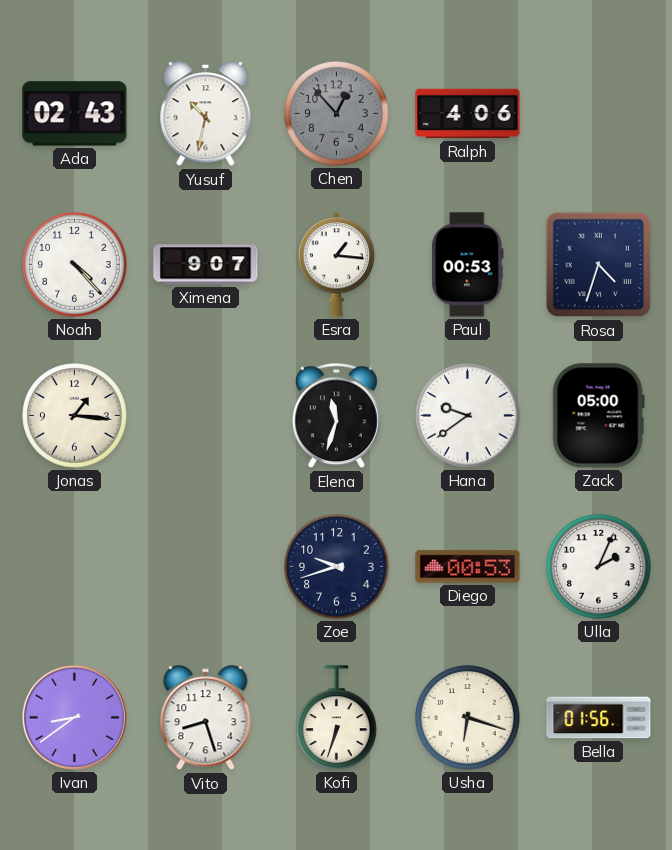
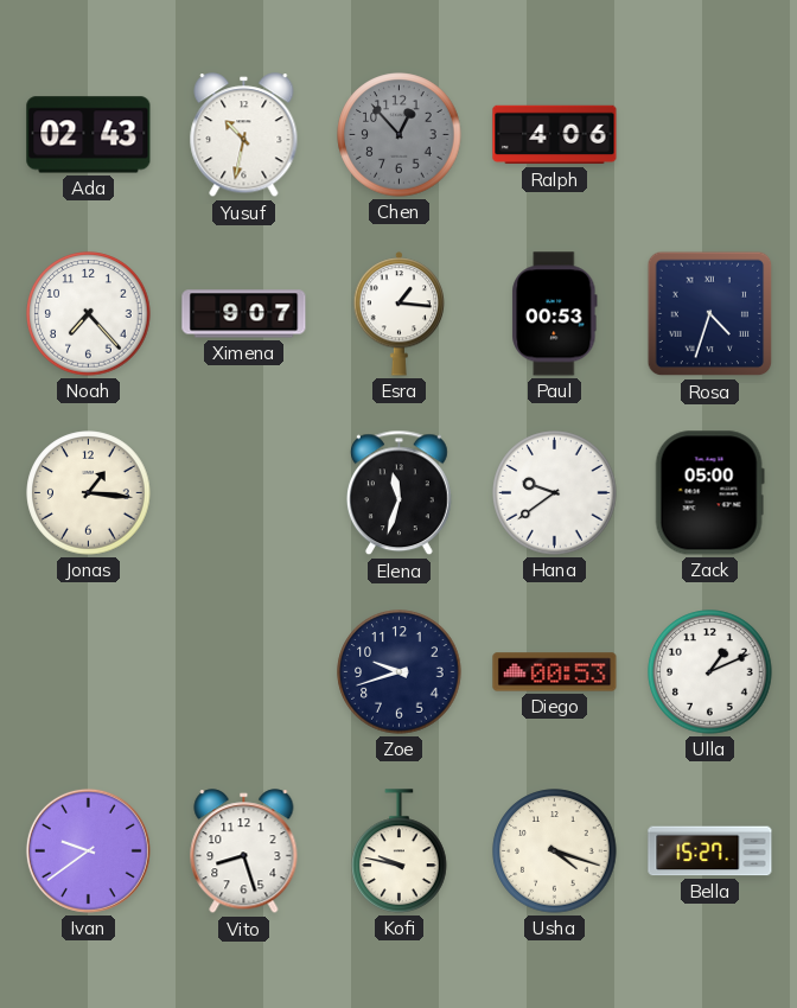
Noah: 4:23 -> 7:23
Ulla: 2:04 -> 1:11
Ivan: 8:39 -> 9:39
Kofi: 6:33 -> 9:47
Usha: 6:18 -> 4:18
Bella: 01:56 -> 15:27
